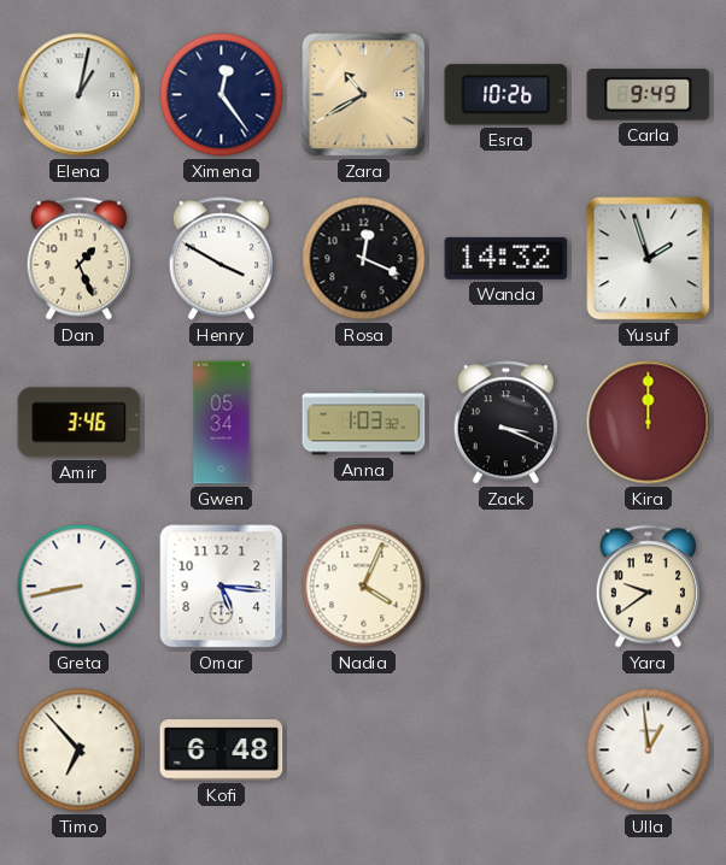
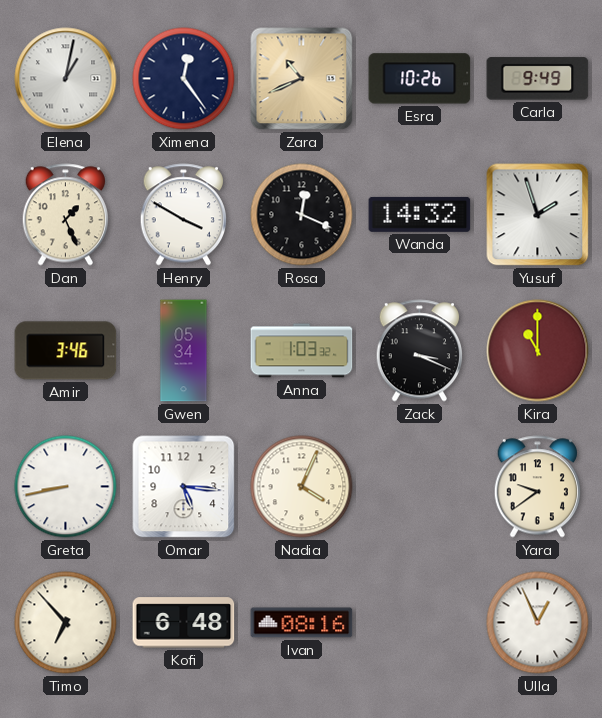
Zara: 10:40 -> 10:41
Kira: 12:00 -> 11:00
Ivan: none -> 08:16
Ulla: 12:59 -> 12:56
